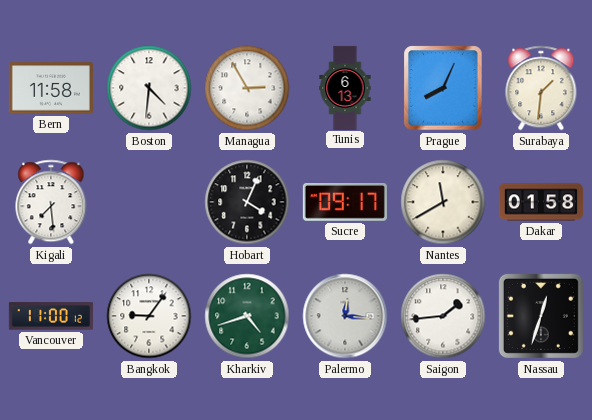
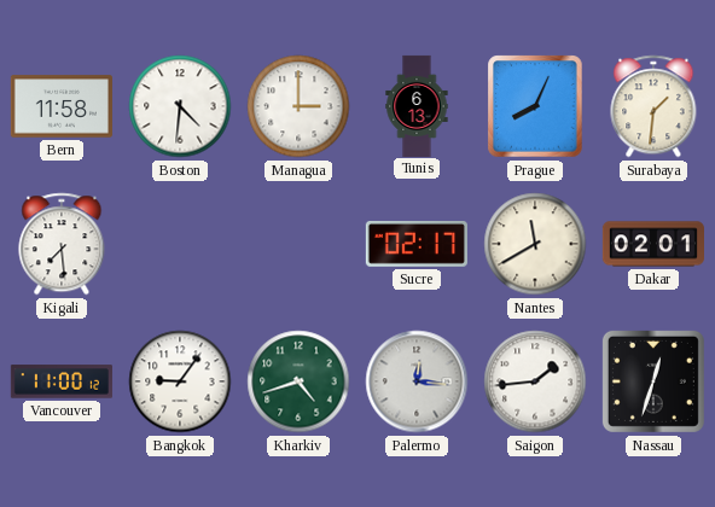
Managua: 2:55 -> 3:00
Hobart: 4:04 -> none
Sucre: 09:17 -> 02:17
Dakar: 01:58 -> 02:01
